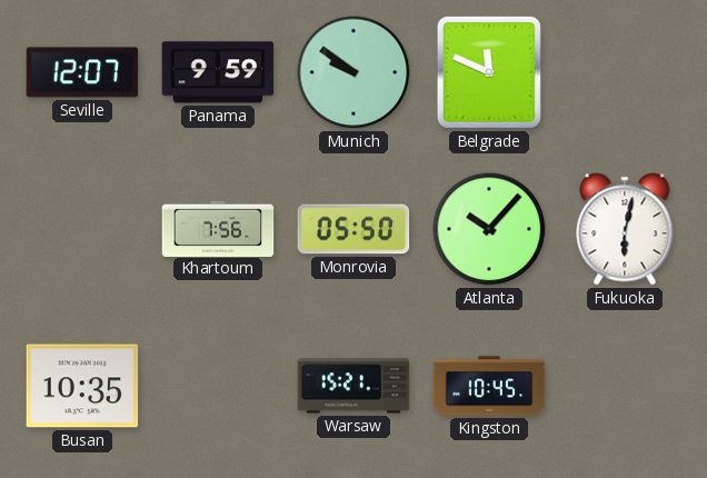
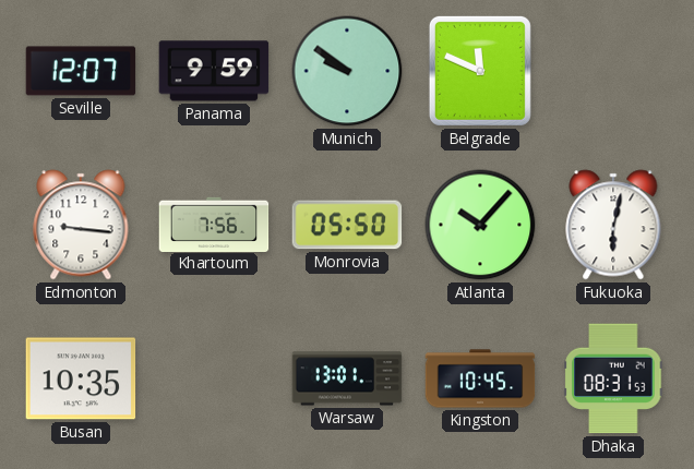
Edmonton: none -> 9:16
Warsaw: 15:21 -> 13:01
Dhaka: none -> 08:31
